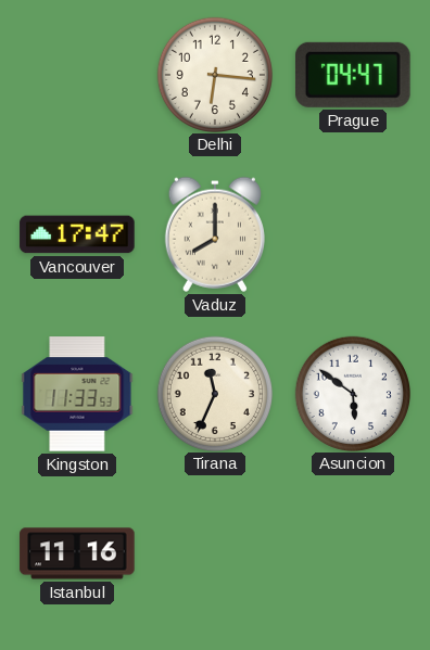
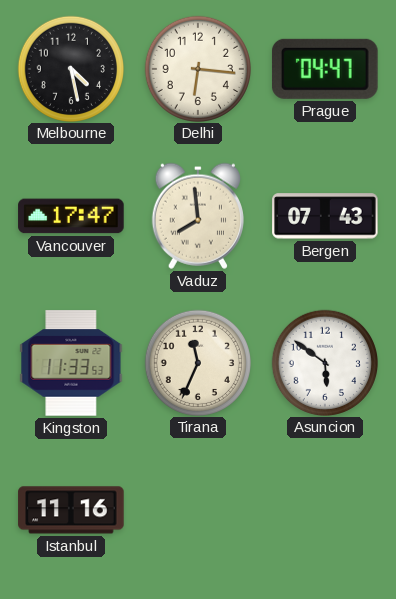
Melbourne: none -> 4:28
Vaduz: 8:00 -> 7:59
Bergen: none -> 07:43
